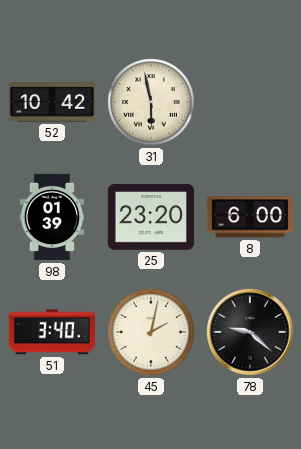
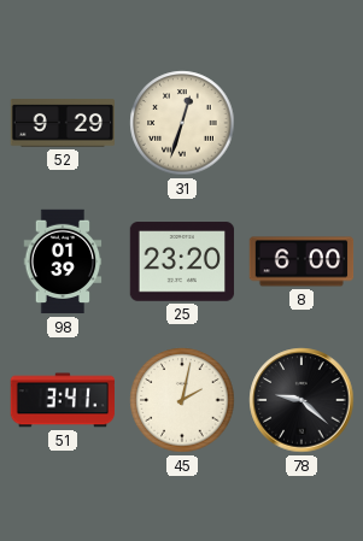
52: 10:42 -> 9:29
31: 5:58 -> 12:33
51: 3:40 -> 3:41
